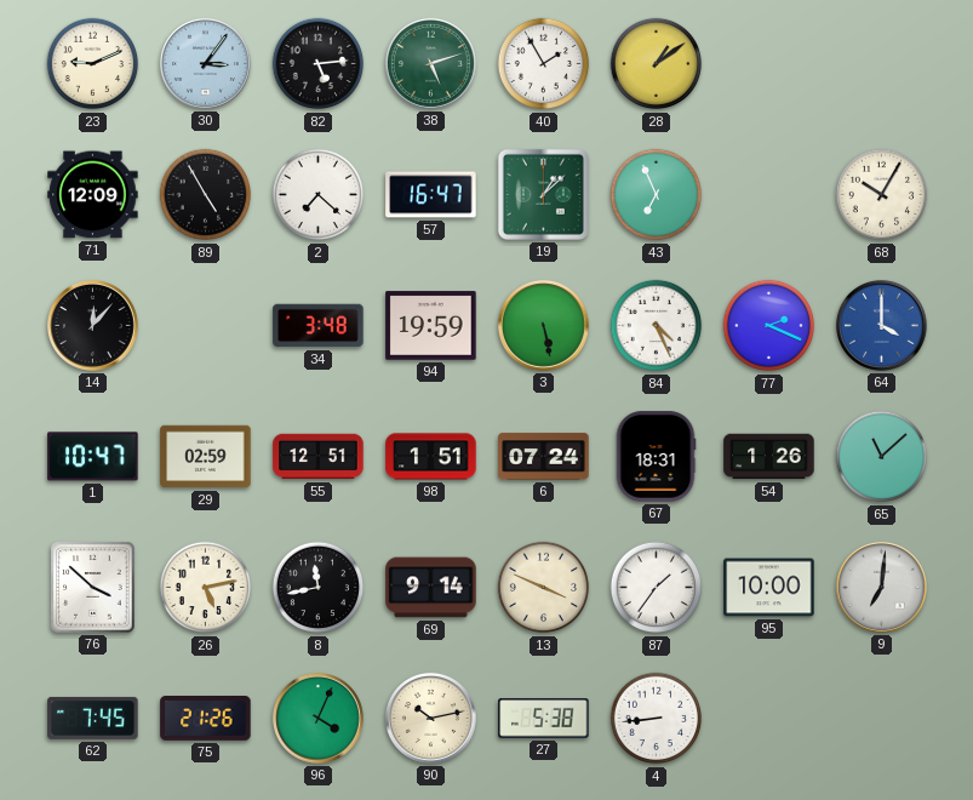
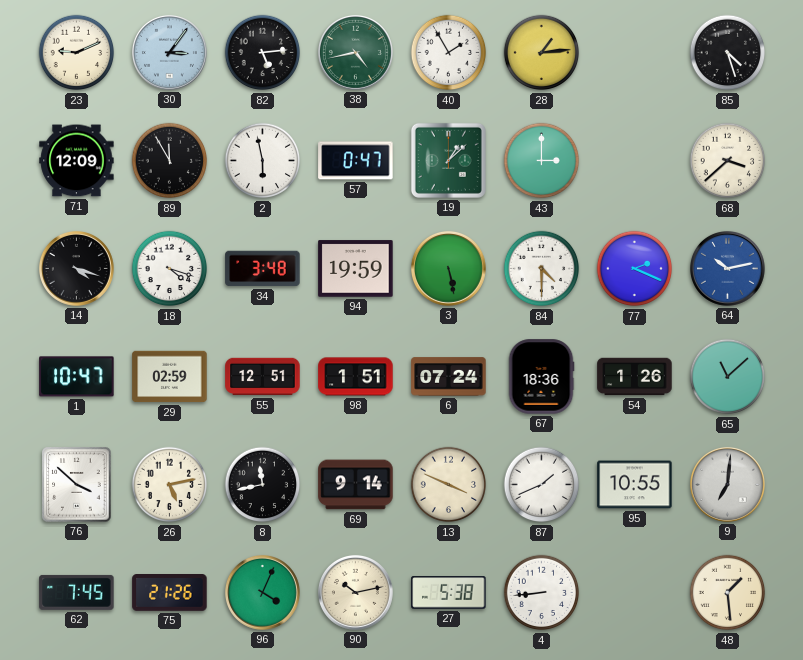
38: 5:12 -> 4:43
28: 1:09 -> 1:14
85: none -> 4:27
89: 4:55 -> 11:55
2: 7:22 -> 5:58
57: 16:47 -> 0:47
43: 6:56 -> 3:00
68: 10:05 -> 3:38
14: 12:07 -> 4:18
18: none -> 4:18
84: 4:26 -> 4:30
64: 4:00 -> 10:13
67: 18:31 -> 18:36
87: 1:36 -> 1:41
95: 10:00 -> 10:55
48: none -> 1:29
